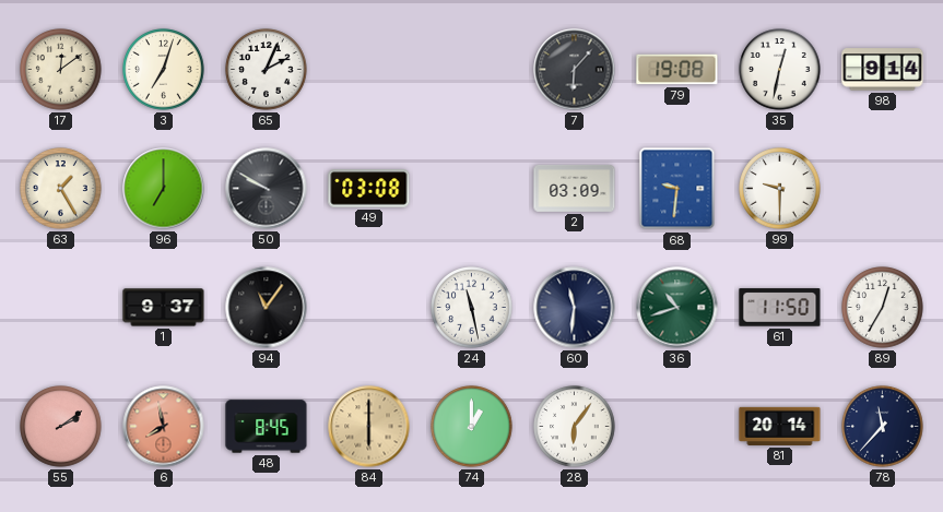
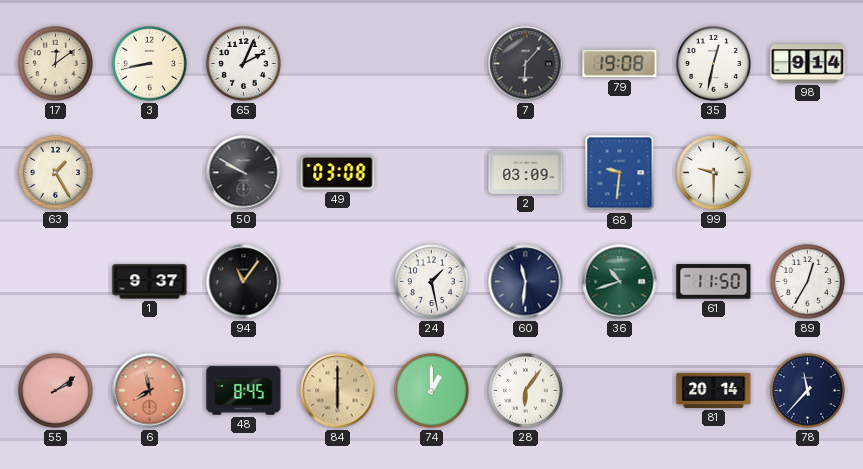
3: 7:03 -> 8:43
96: 7:00 -> none
24: 11:28 -> 1:28
